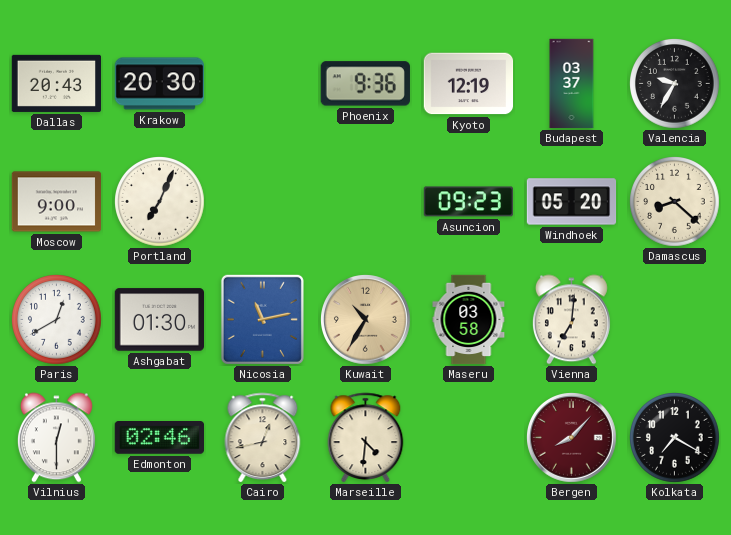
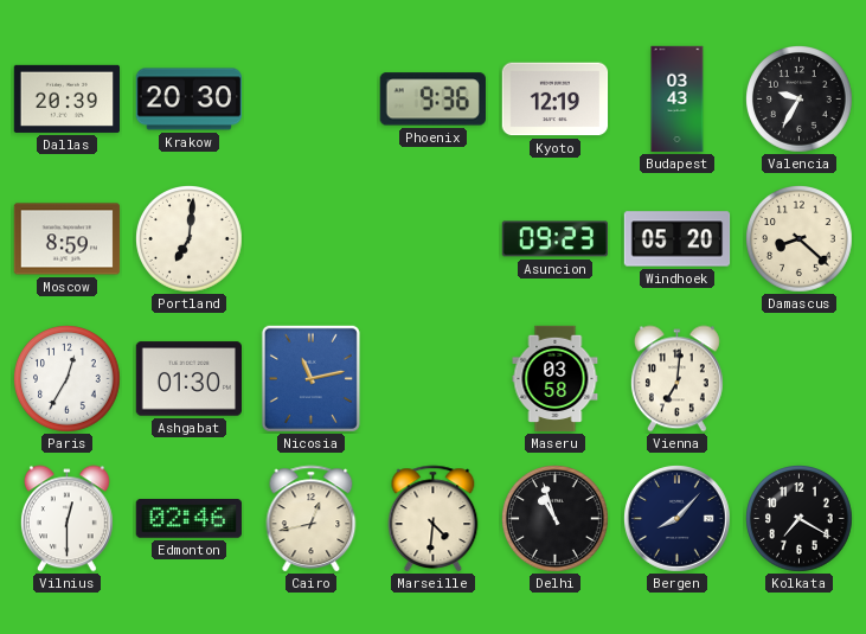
Dallas: 20:43 -> 20:39
Budapest: 03:37 -> 03:43
Moscow: 9:00 -> 8:59
Portland: 7:04 -> 7:01
Paris: 12:40 -> 12:35
Kuwait: 10:35 -> none
Delhi: none -> 10:57
Bergen dial: burgundy -> navy
